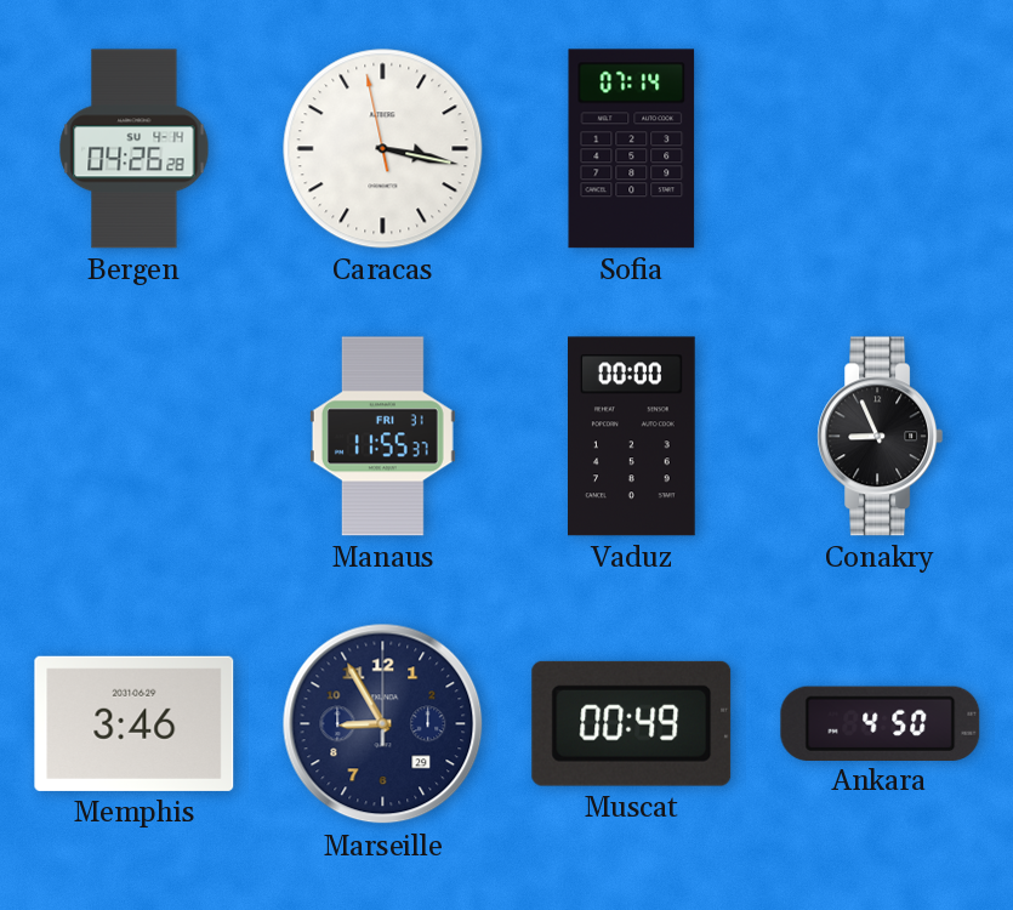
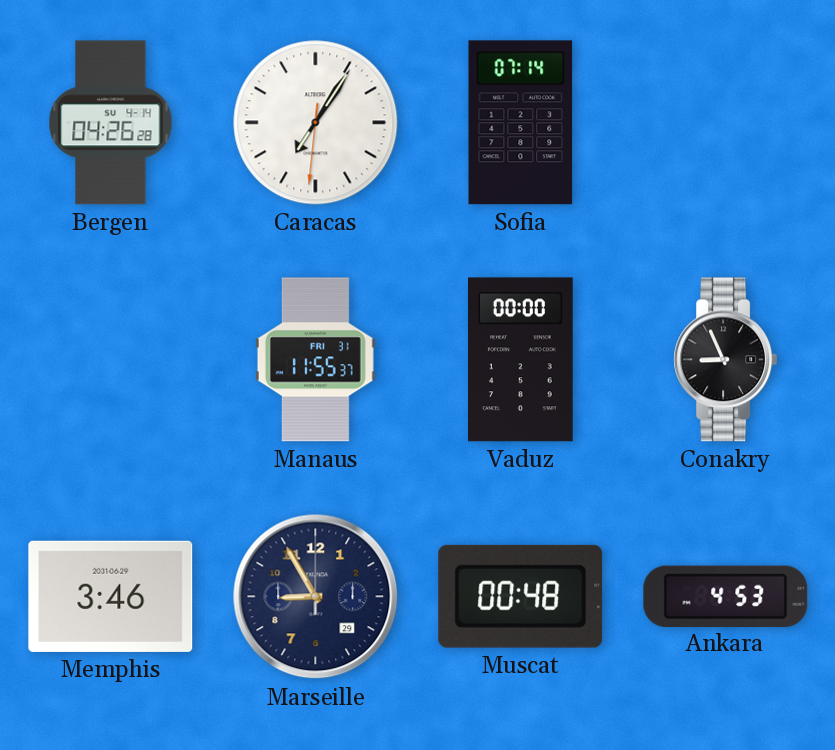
Caracas: 3:16 -> 7:05
Muscat: 00:49 -> 00:48
Ankara: 4:50 -> 4:53
